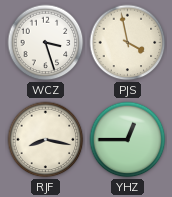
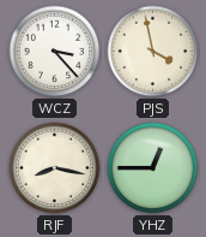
WCZ: 3:27 -> 3:23
